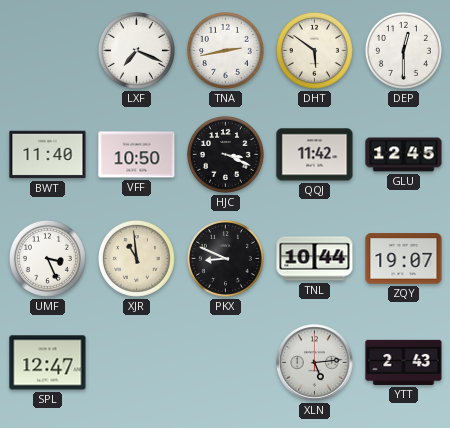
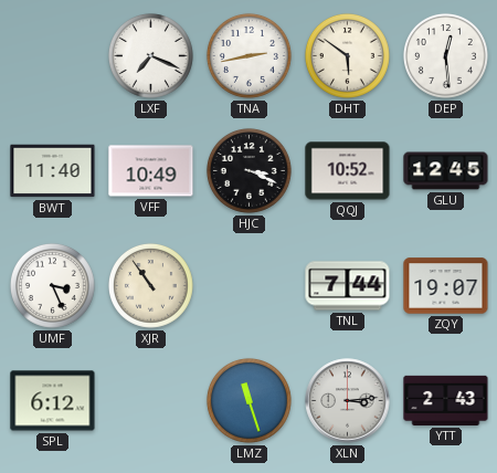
DEP: 12:30 -> 12:29
VFF: 10:50 -> 10:49
QQJ: 11:42 -> 10:52
XJR: 10:59 -> 10:54
PKX: 8:49 -> none
TNL: 10:44 -> 7:44
SPL: 12:47 -> 6:12
LMZ: none -> 11:27
XLN: 5:14 -> 3:14
